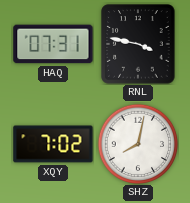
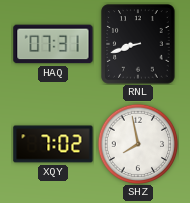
RNL: 3:47 -> 8:42
SHZ: 8:02 -> 7:58
